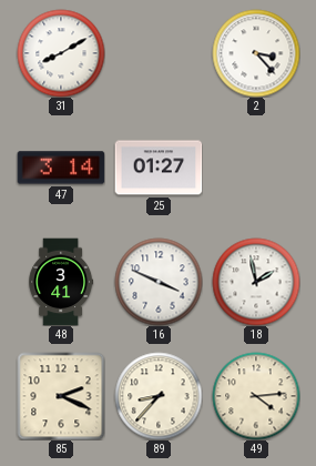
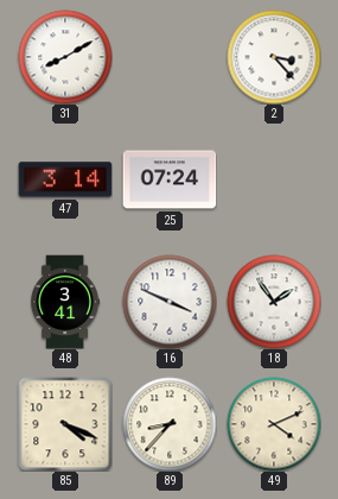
25: 01:27 -> 07:24
18: 1:58 -> 1:54
85: 2:19 -> 4:19
49: 4:14 -> 4:11
